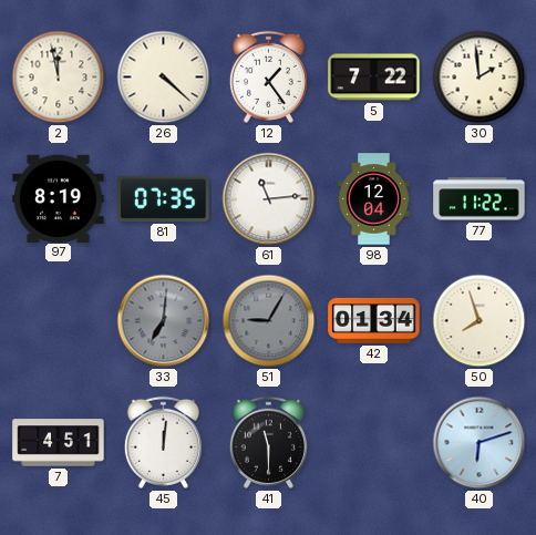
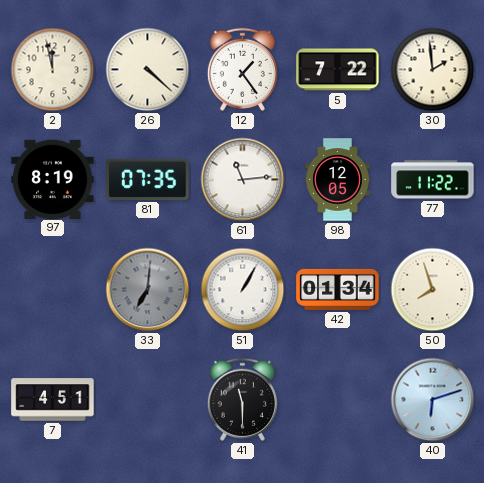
98: 12:04 -> 12:05
51: 9:05 -> 1:05
51 dial: grey -> white
45: 12:01 -> none
